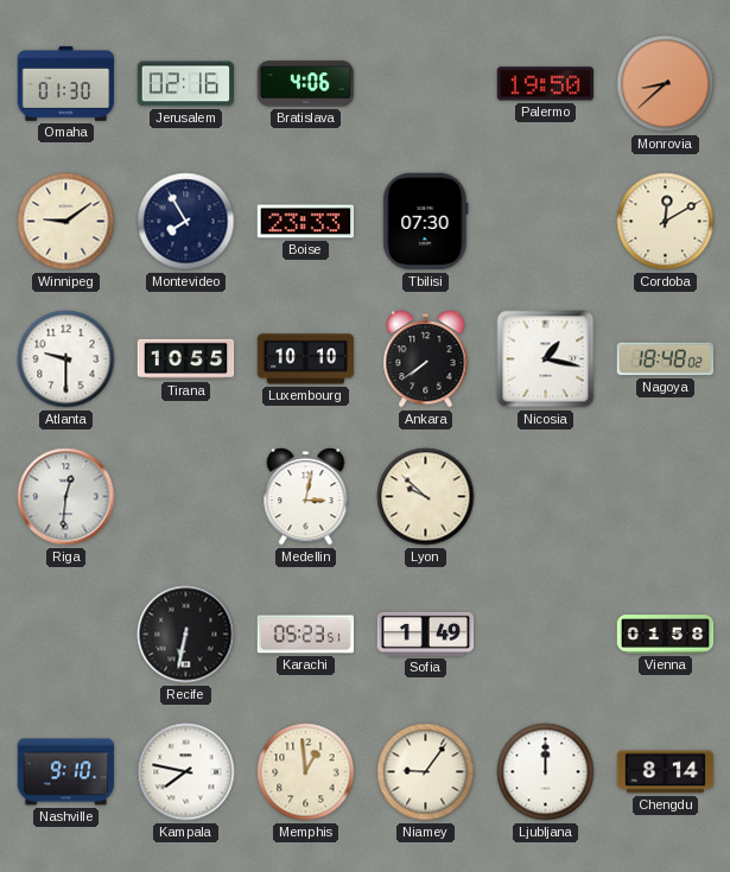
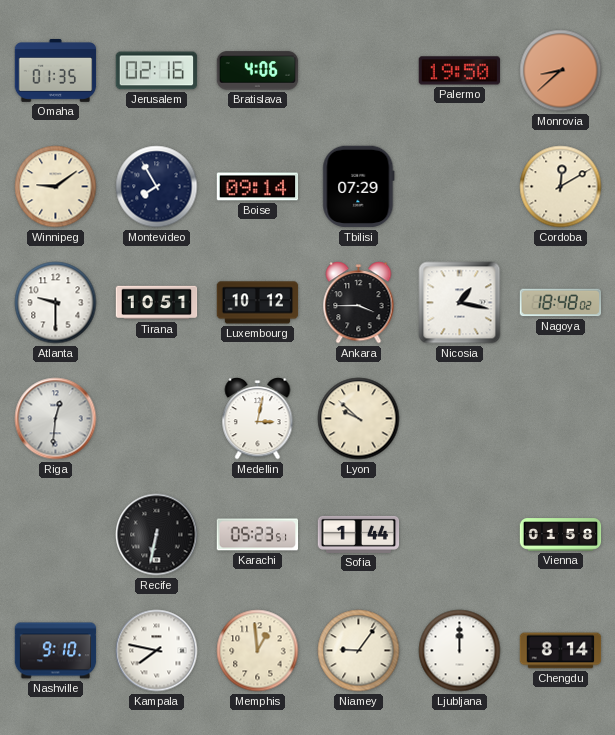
Omaha: 01:30 -> 01:35
Boise: 23:33 -> 09:14
Tbilisi: 07:30 -> 07:29
Tirana: 10:55 -> 10:51
Luxembourg: 10:10 -> 10:12
Ankara: 7:39 -> 3:45
Sofia: 1:49 -> 1:44
